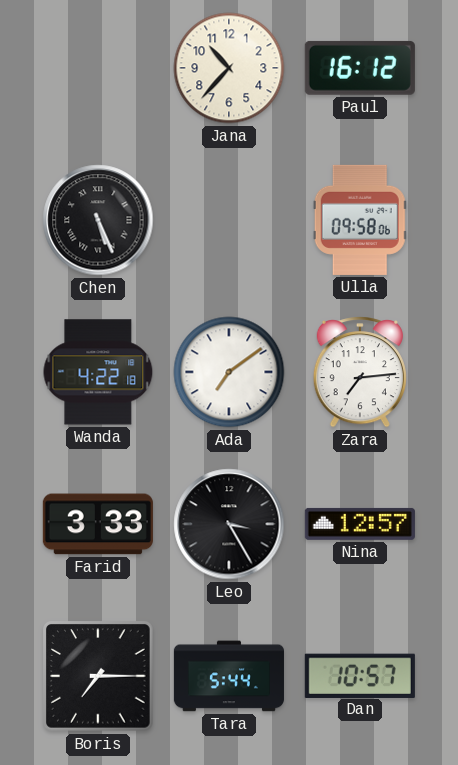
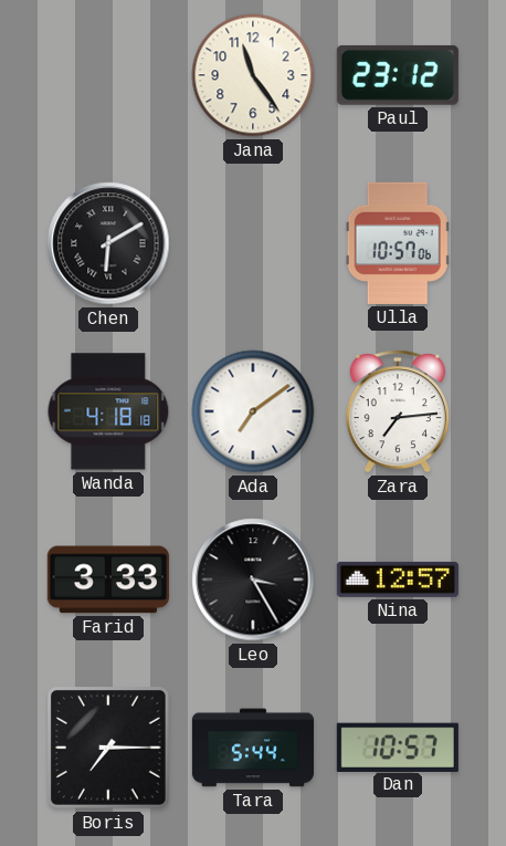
Jana: 10:37 -> 11:24
Paul: 16:12 -> 23:12
Chen: 5:26 -> 6:10
Ulla: 09:58 -> 10:57
Wanda: 4:22 -> 4:18
